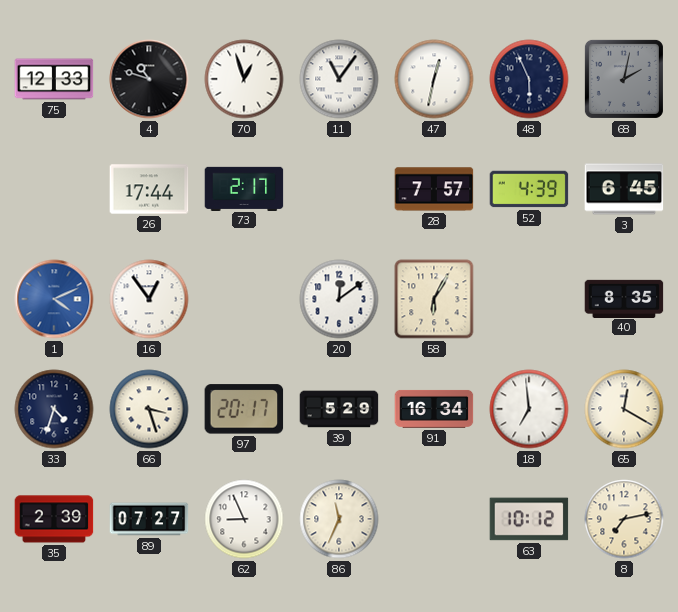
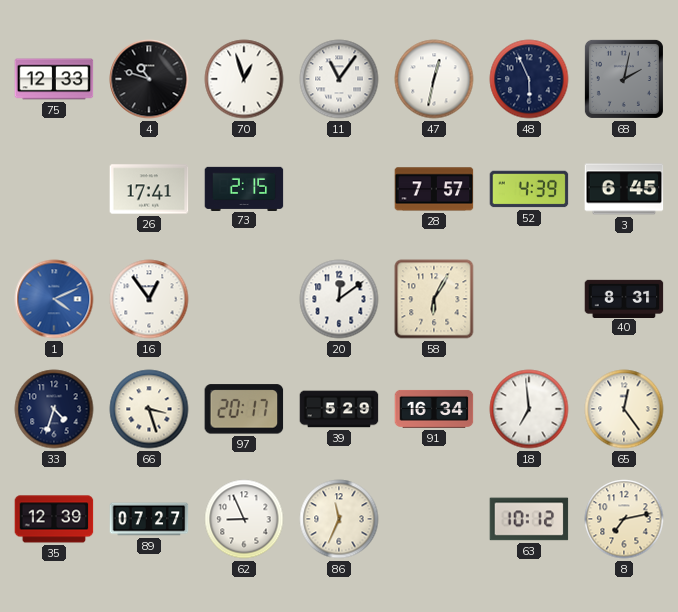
26: 17:44 -> 17:41
73: 2:17 -> 2:15
40: 8:35 -> 8:31
65: 12:20 -> 12:24
35: 2:39 -> 12:39
